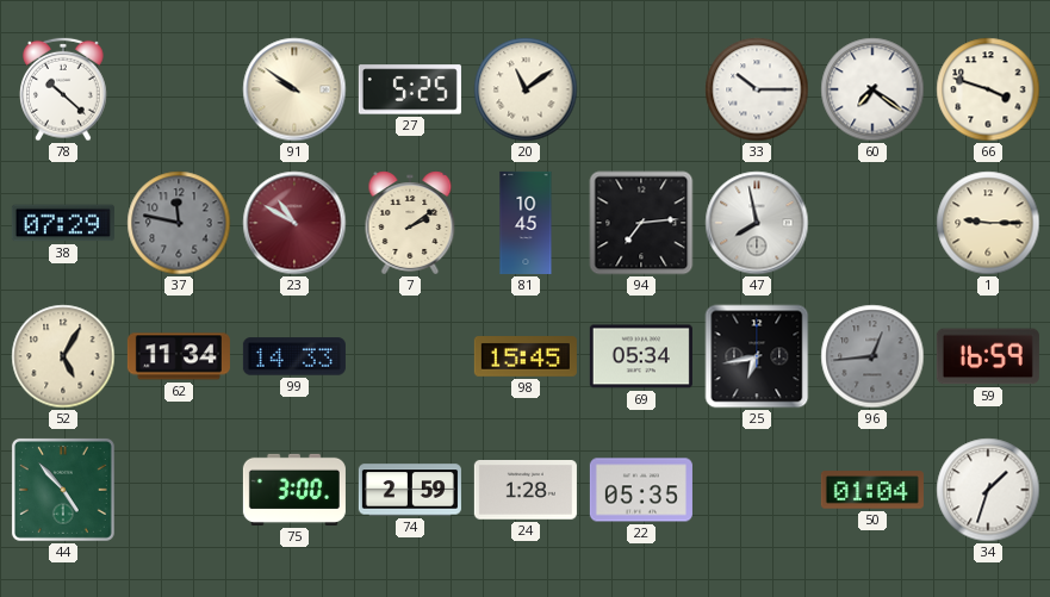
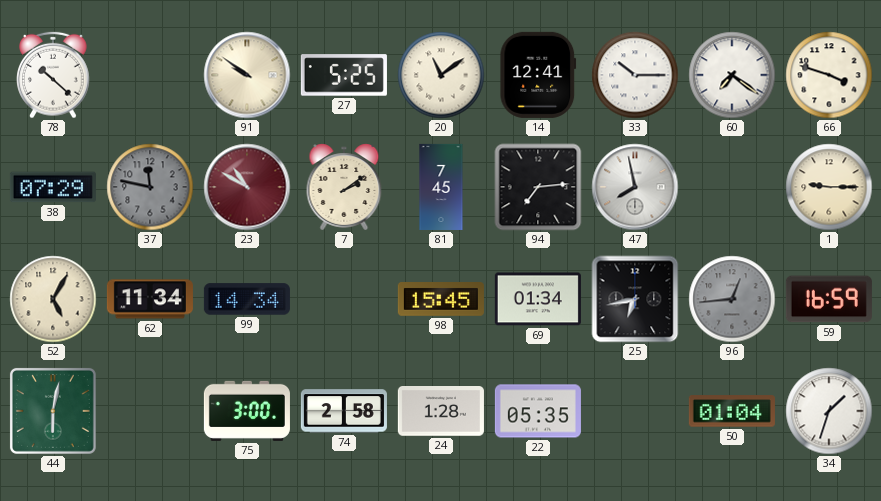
14: none -> 12:41
81: 10:45 -> 7:45
99: 14:33 -> 14:34
69: 05:34 -> 01:34
44: 4:53 -> 6:02
74: 2:59 -> 2:58
